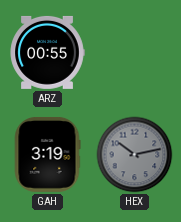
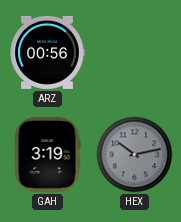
ARZ: 00:55 -> 00:56
